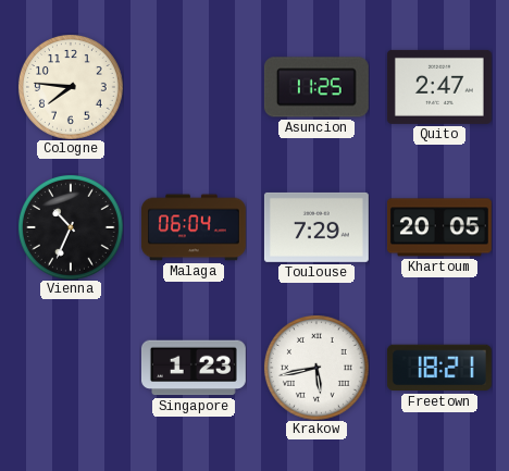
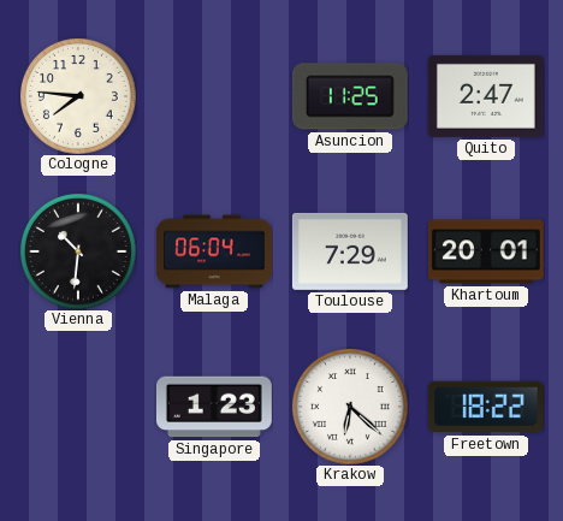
Vienna: 10:34 -> 10:31
Khartoum: 20:05 -> 20:01
Krakow: 5:43 -> 6:22
Freetown: 18:21 -> 18:22
